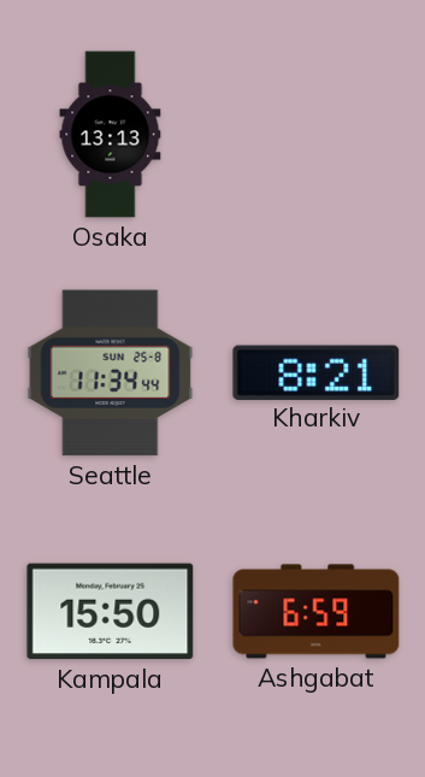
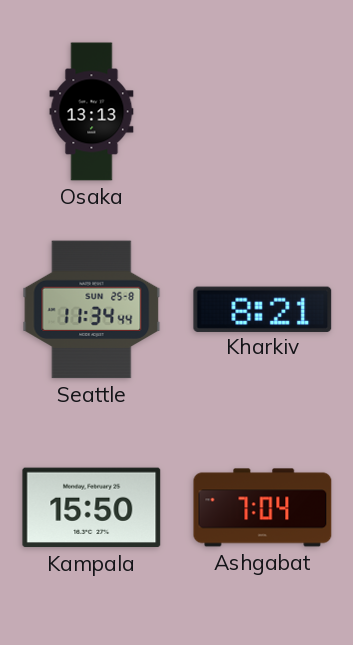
Ashgabat: 6:59 -> 7:04
